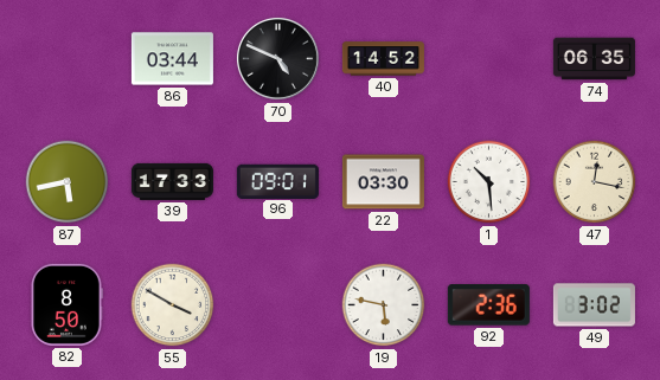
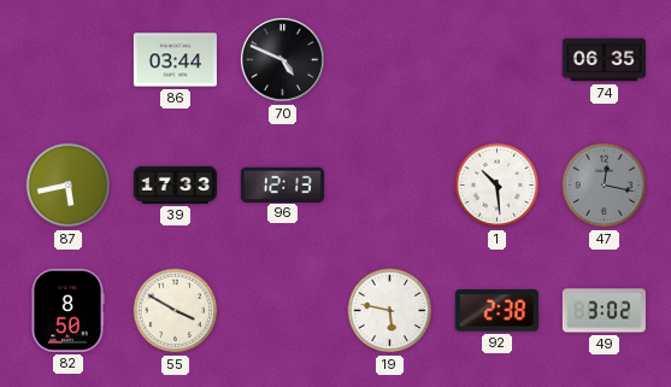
40: 14:52 -> none
96: 09:01 -> 12:13
22: 03:30 -> none
47 dial: cream -> grey
92: 2:36 -> 2:38
